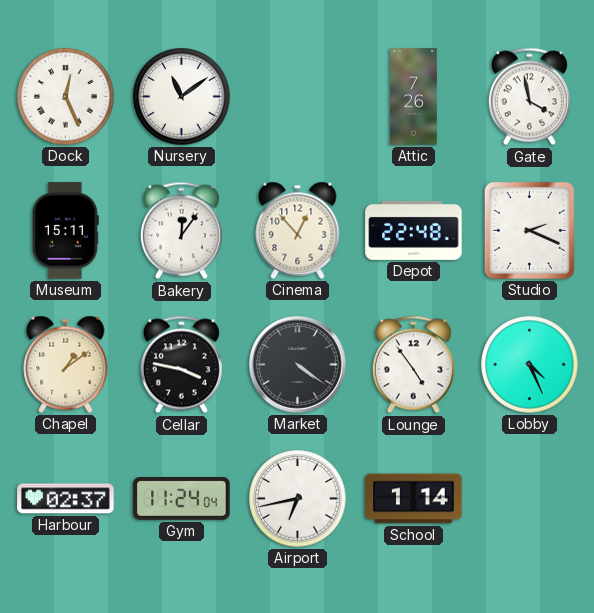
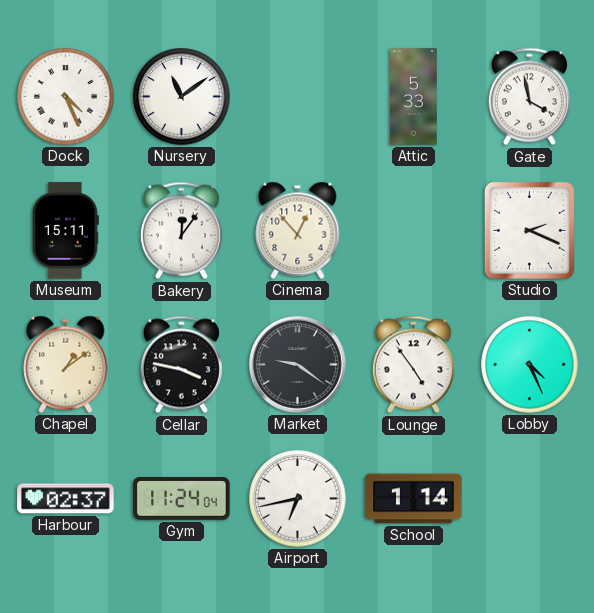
Dock: 12:26 -> 4:26
Attic: 7:26 -> 5:33
Depot: 22:48 -> none
Market: 4:21 -> 9:21
